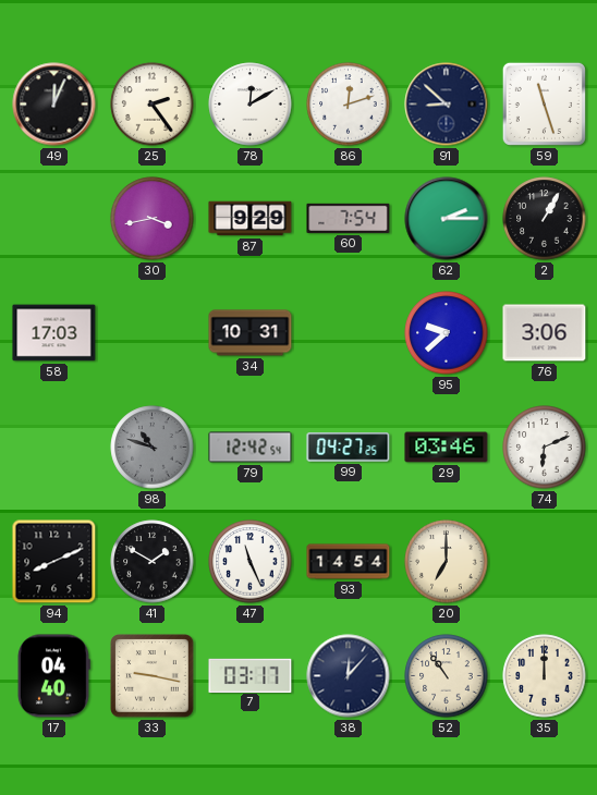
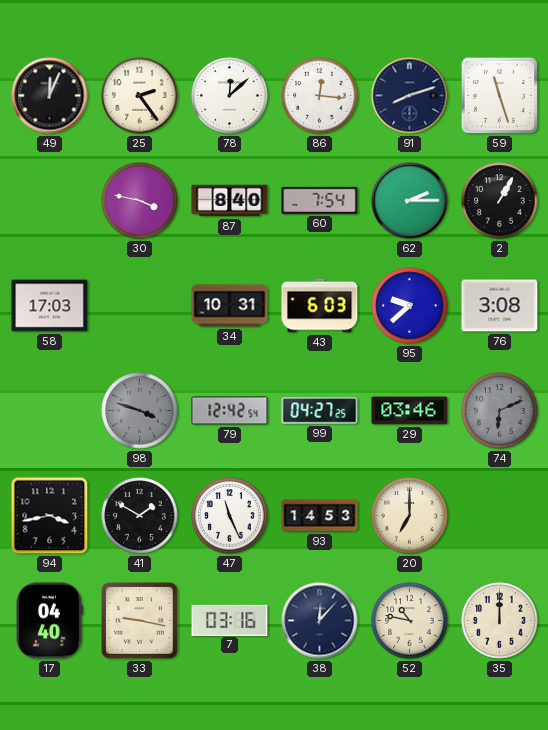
78: 12:10 -> 12:08
86: 12:12 -> 12:16
91: 8:52 -> 8:12
30: 3:43 -> 3:47
87: 9:29 -> 8:40
43: none -> 6:03
76: 3:06 -> 3:08
98: 10:48 -> 3:48
74 dial: white -> grey
94: 8:11 -> 3:43
93: 14:54 -> 14:53
7: 03:17 -> 03:16
52: 10:54 -> 10:47
